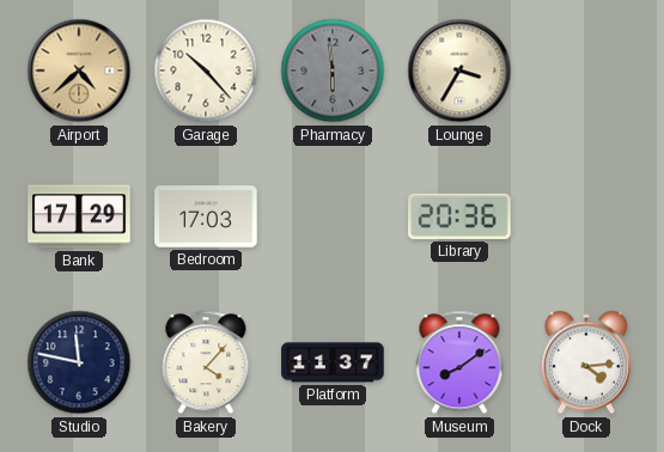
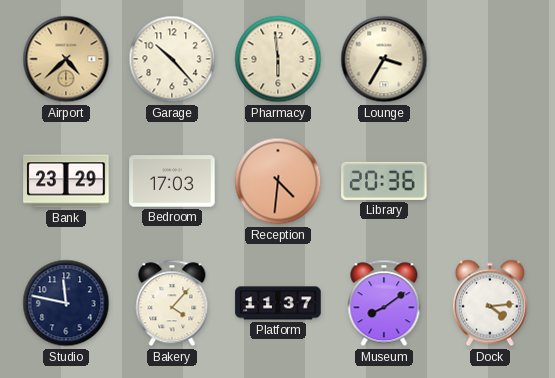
Pharmacy dial: grey -> cream
Bank: 17:29 -> 23:29
Reception: none -> 4:31
